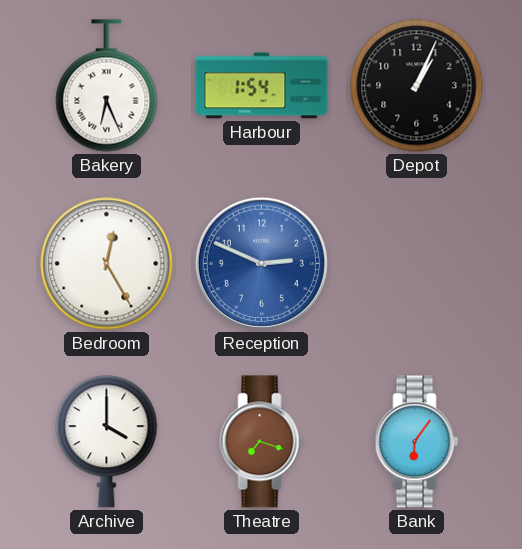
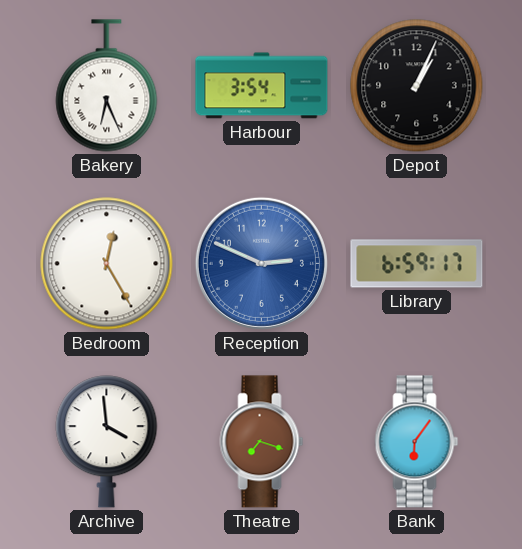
Harbour: 1:54 -> 3:54
Library: none -> 6:59
Archive: 4:00 -> 3:59
